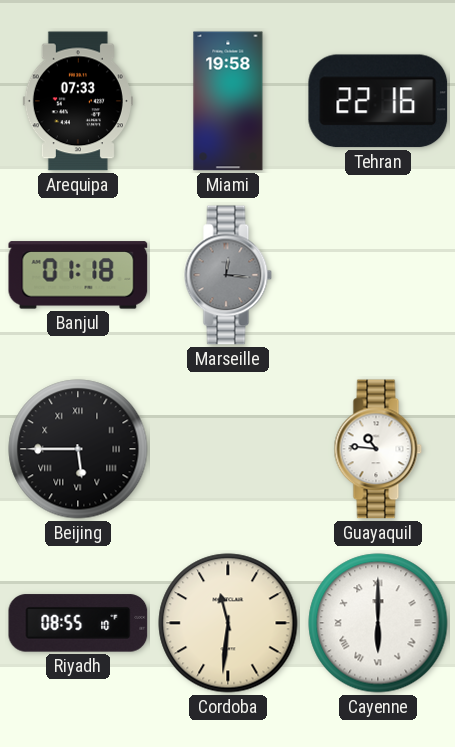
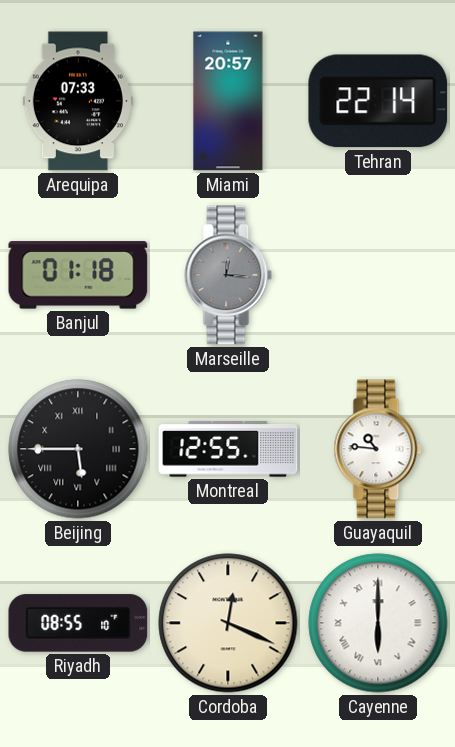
Miami: 19:58 -> 20:57
Tehran: 22:16 -> 22:14
Montreal: none -> 12:55
Cordoba: 11:31 -> 12:19
